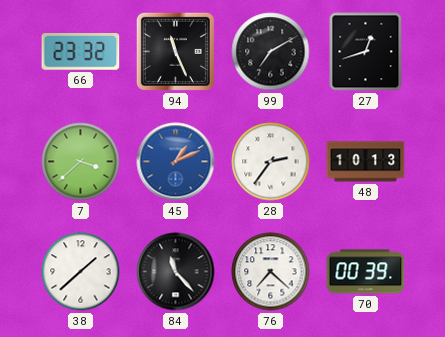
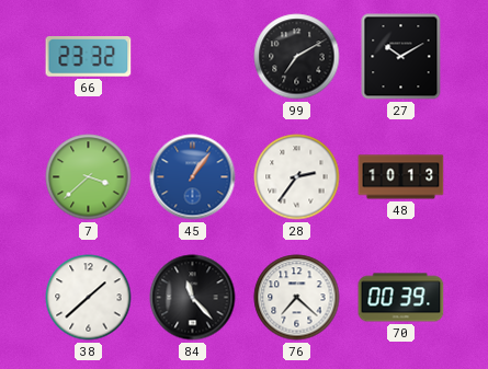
94: 11:26 -> none
27: 12:42 -> 10:10
45: 1:11 -> 1:06
